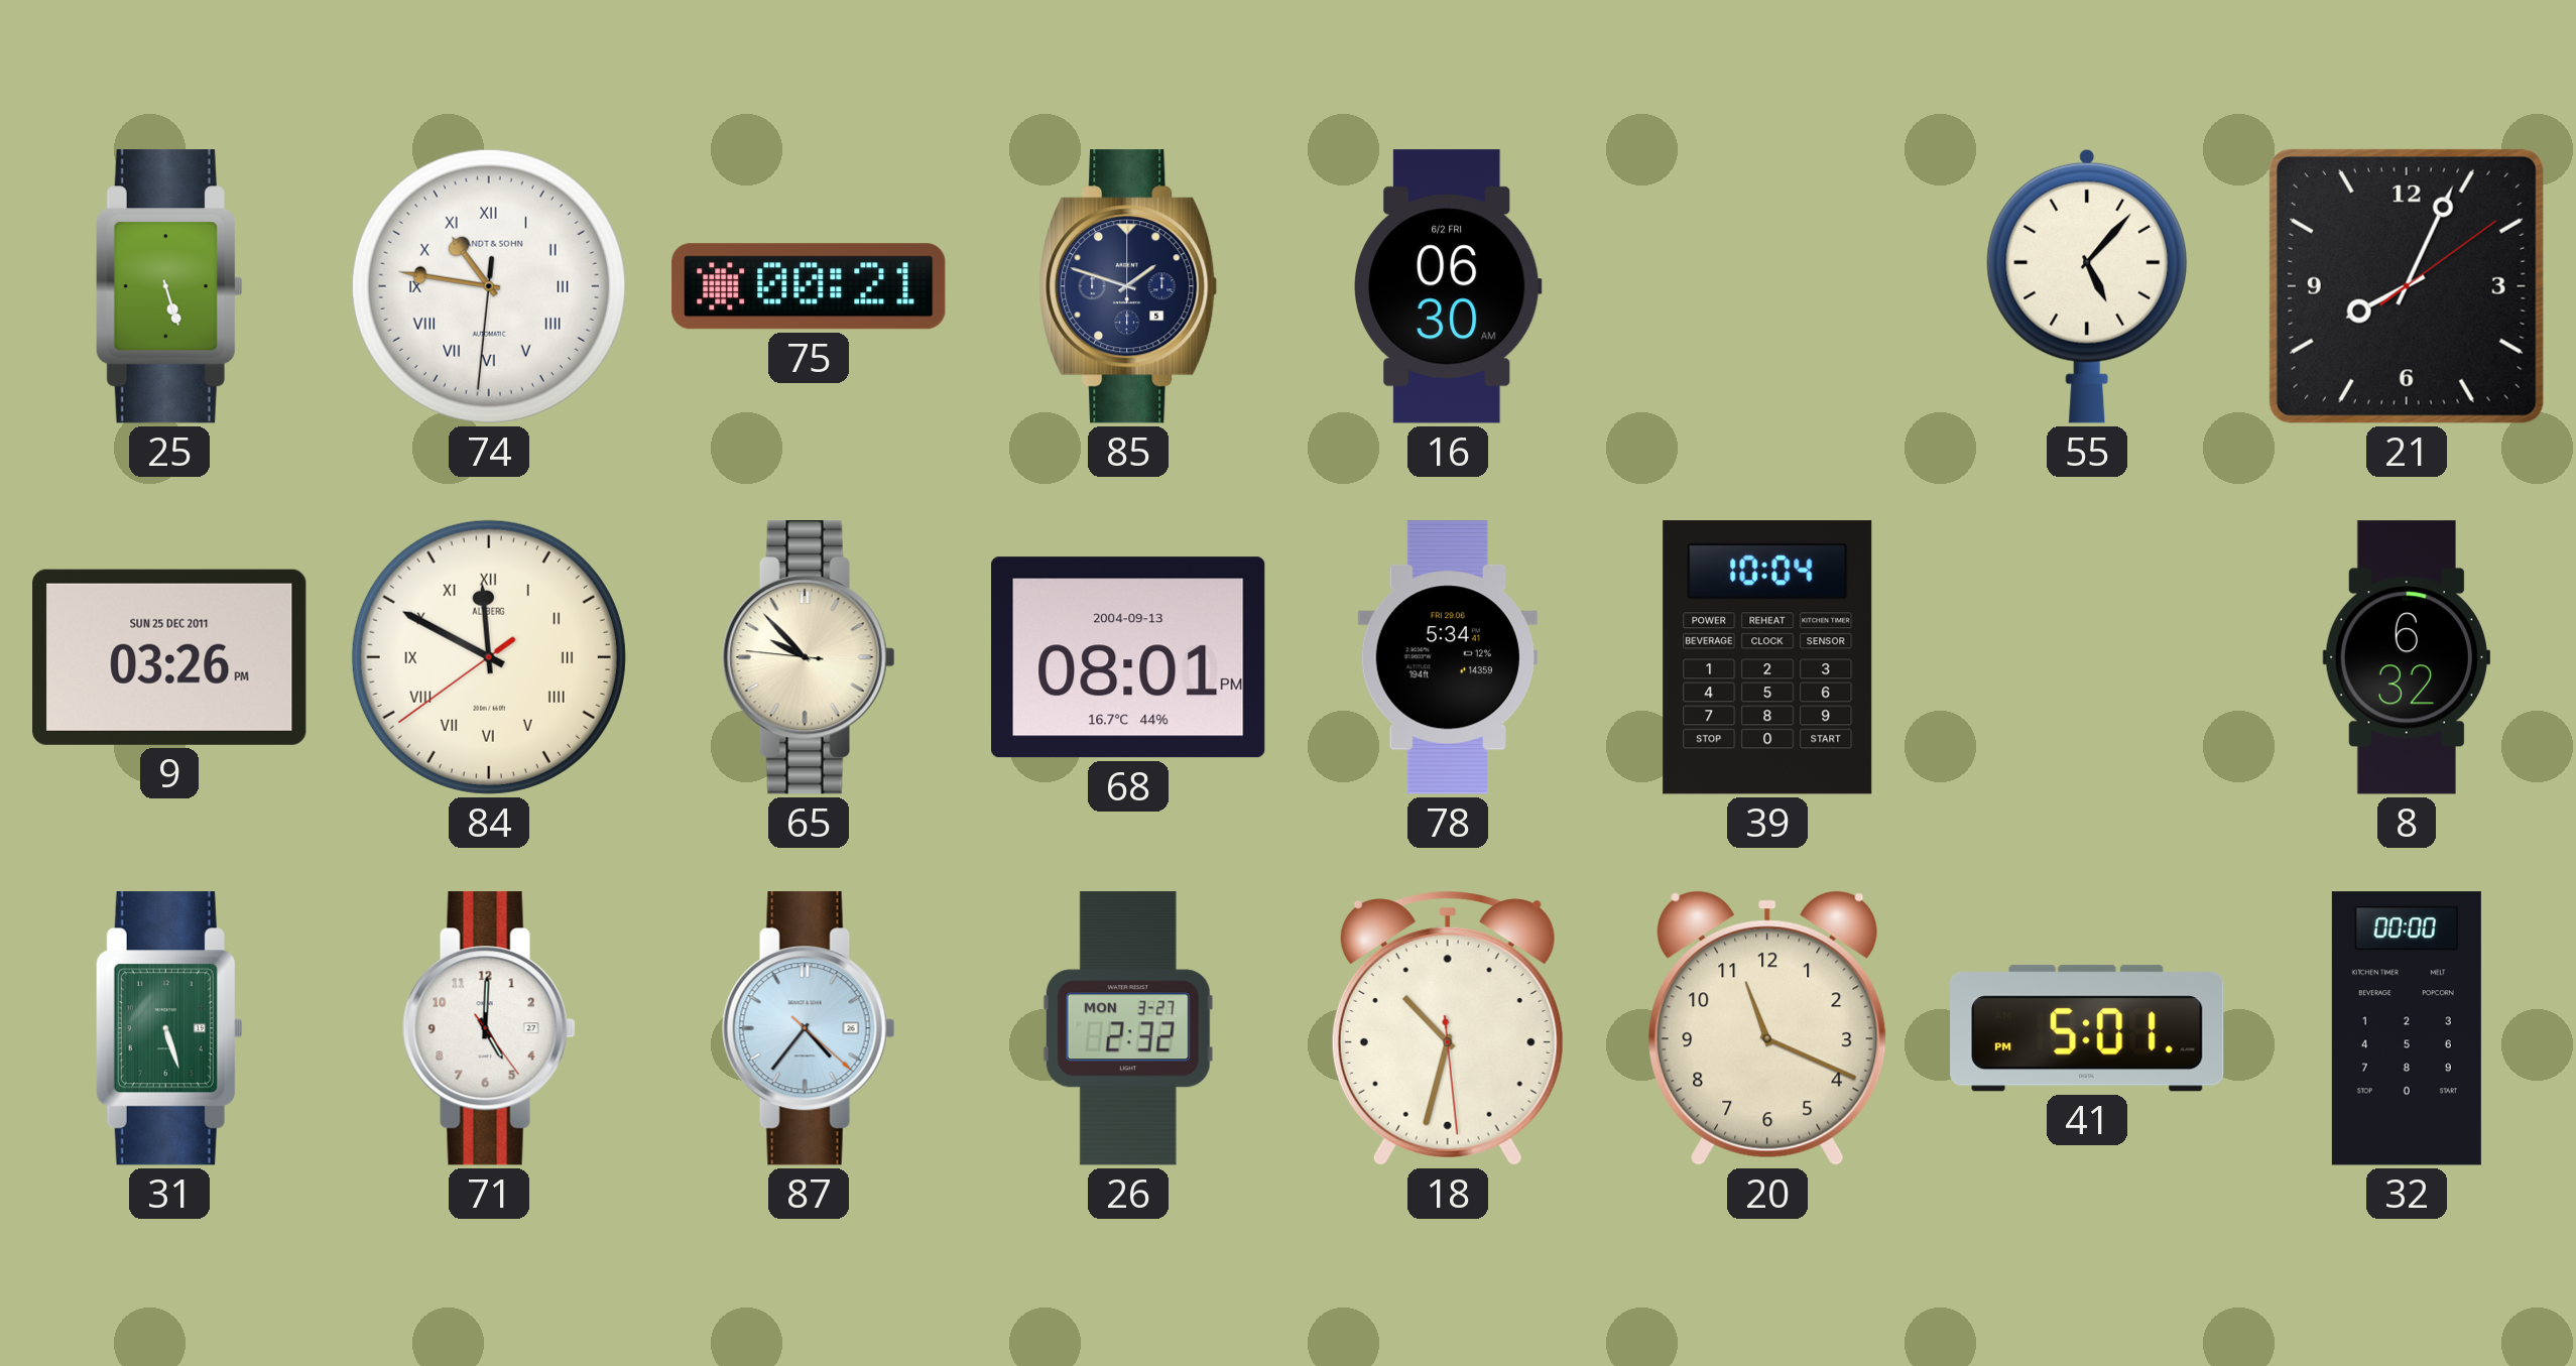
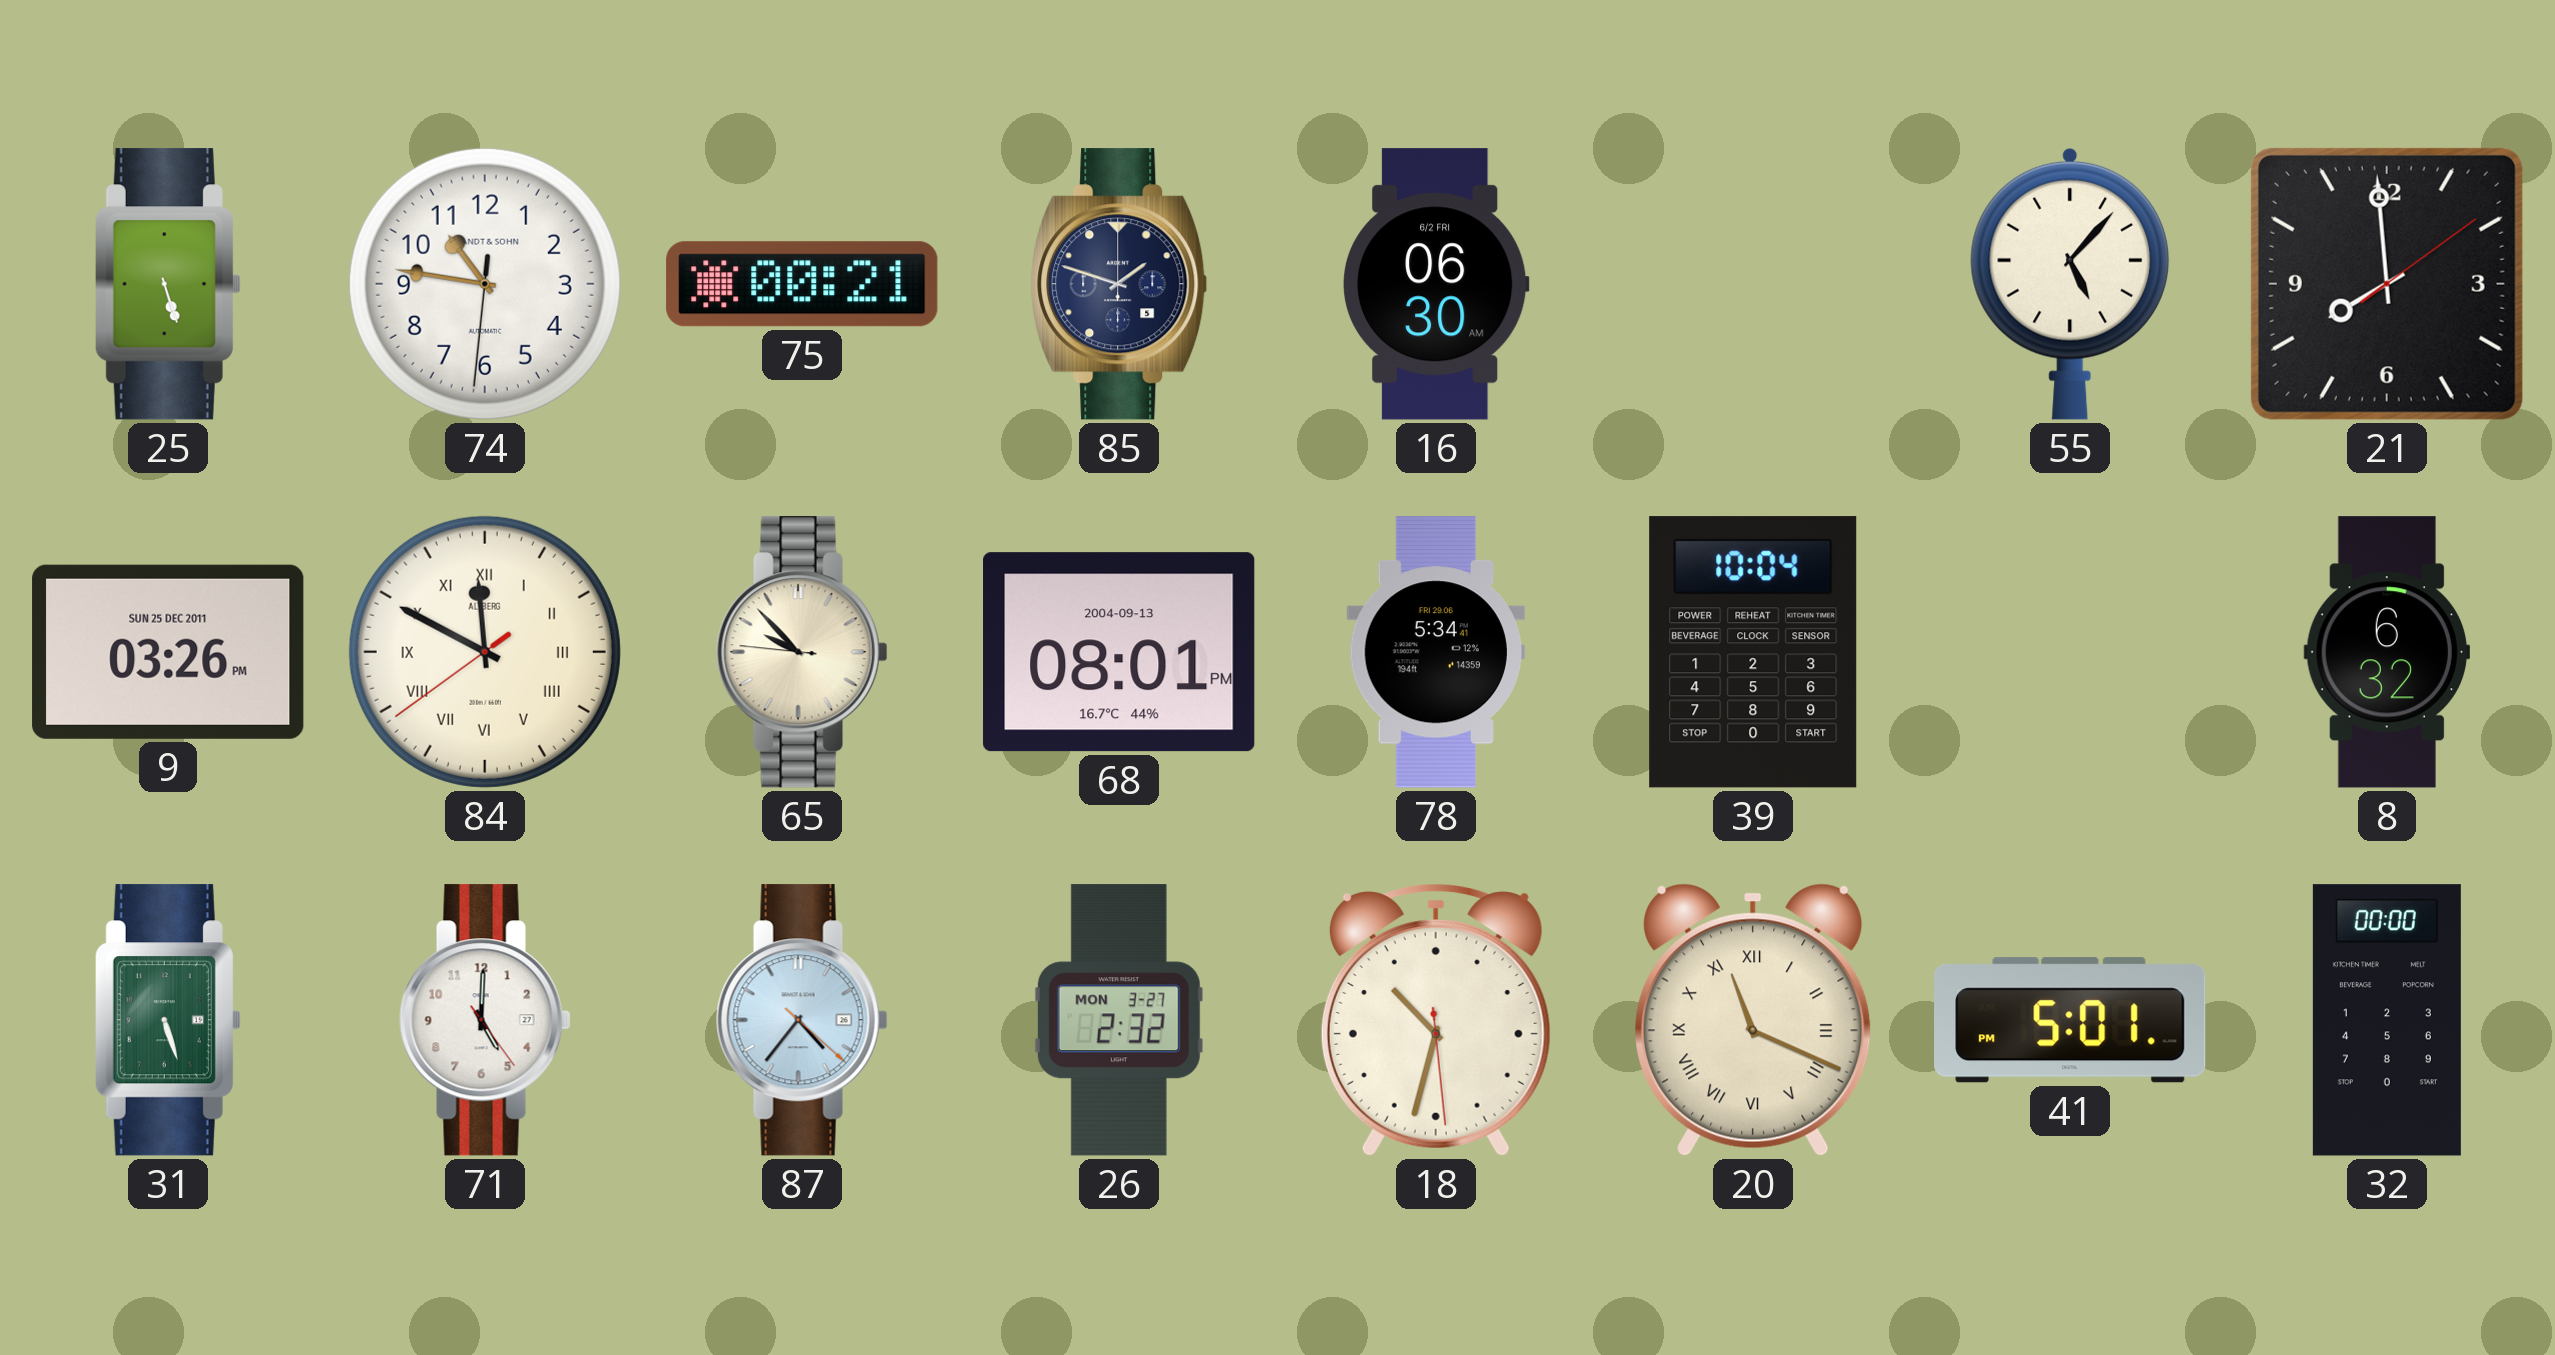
74 numerals: Roman -> Arabic
21: 8:04 -> 7:59
20 numerals: Arabic -> Roman
